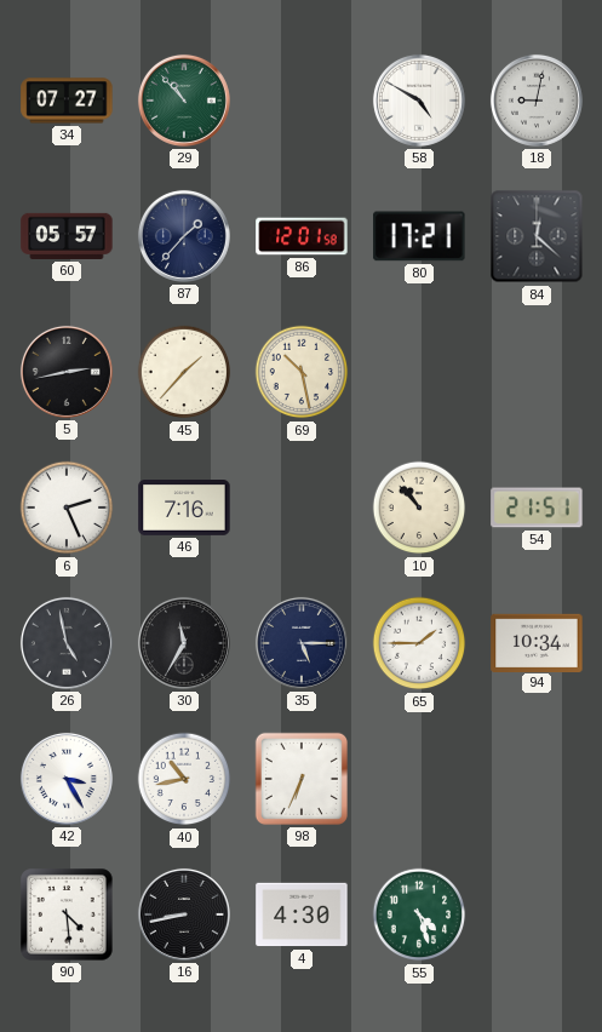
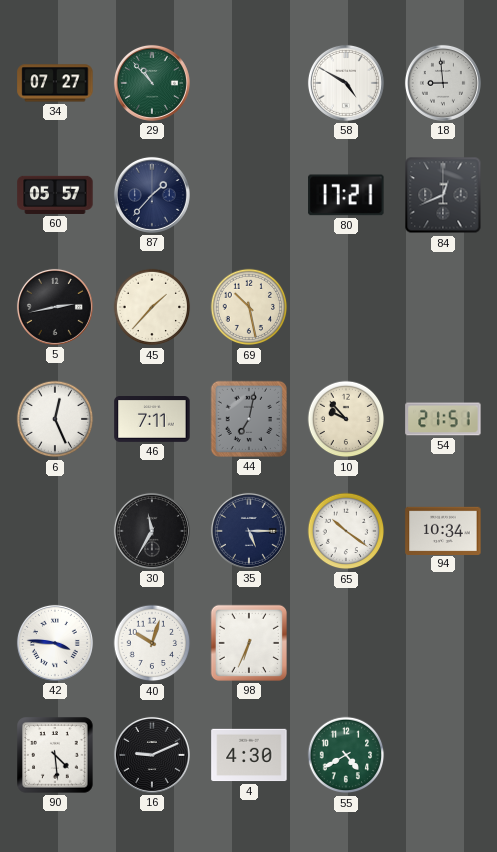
18: 9:02 -> 8:59
86: 12:01 -> none
84: 12:22 -> 12:41
6: 2:26 -> 12:26
46: 7:16 -> 7:11
44: none -> 7:02
10: 10:53 -> 9:53
26: 4:58 -> none
65: 1:45 -> 10:21
42: 3:25 -> 3:46
40: 10:43 -> 10:03
16: 8:43 -> 9:11
55: 4:27 -> 4:40
